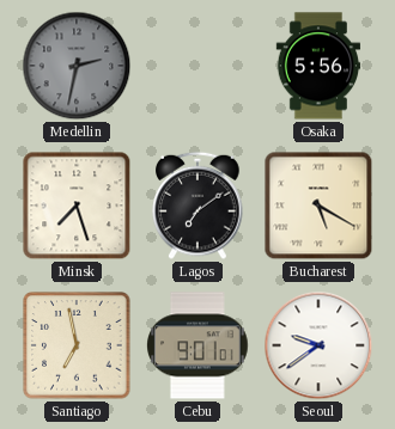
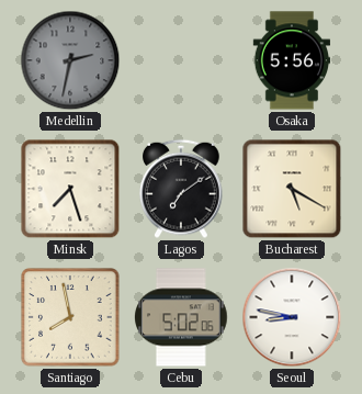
Santiago: 6:58 -> 7:58
Cebu: 9:01 -> 5:02
Seoul: 9:39 -> 8:47
